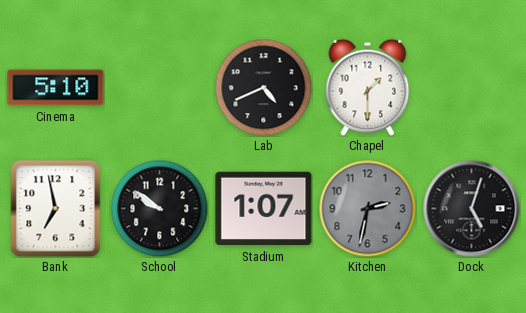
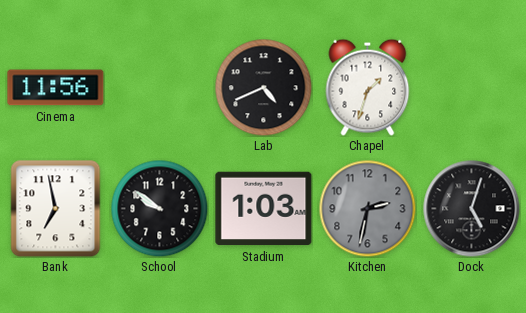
Cinema: 5:10 -> 11:56
Chapel: 1:30 -> 1:33
Stadium: 1:07 -> 1:03
